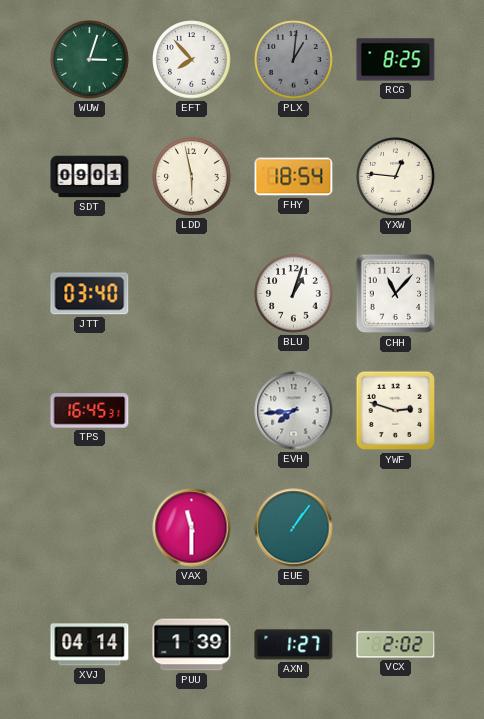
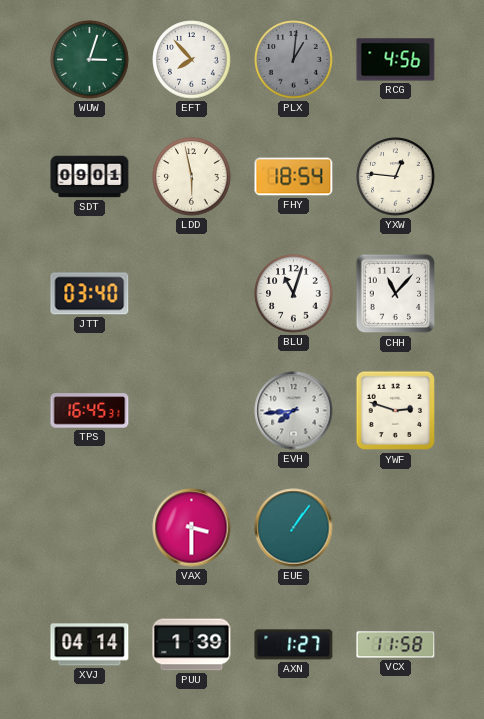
RCG: 8:25 -> 4:56
BLU: 1:03 -> 11:03
VAX: 11:30 -> 3:30
VCX: 2:02 -> 11:58
